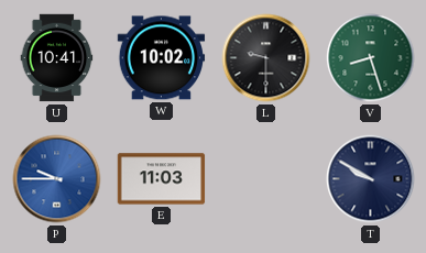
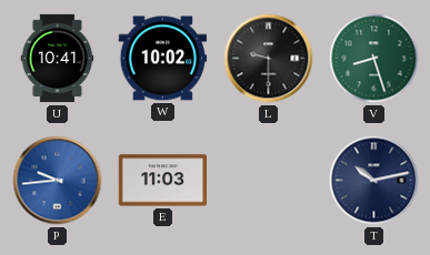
P: 9:45 -> 9:44
T: 9:50 -> 10:13
